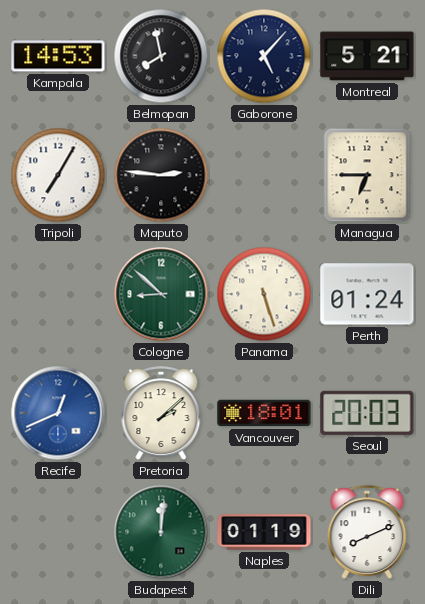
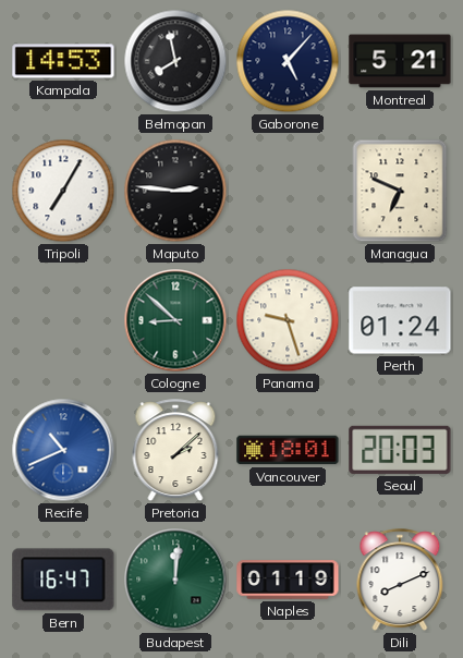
Managua: 6:45 -> 6:49
Panama: 5:27 -> 9:27
Recife: 12:41 -> 10:41
Bern: none -> 16:47
